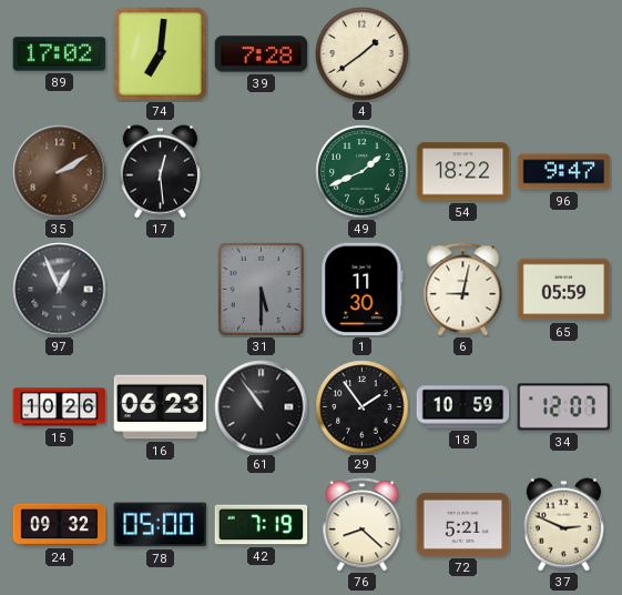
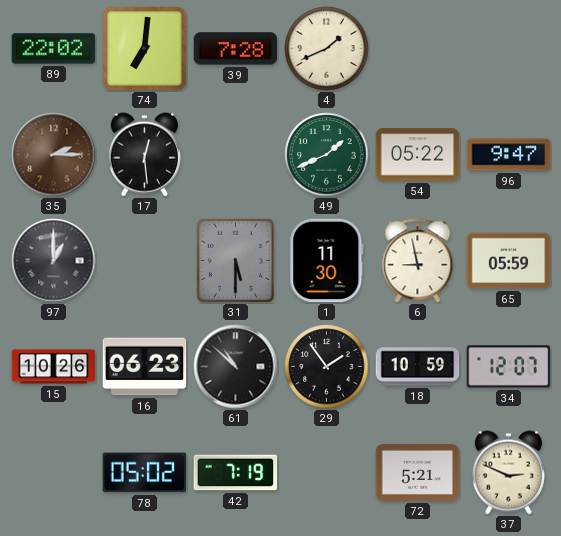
89: 17:02 -> 22:02
4: 1:39 -> 1:41
35: 2:10 -> 2:15
54: 18:22 -> 05:22
97: 12:56 -> 1:00
6: 9:02 -> 8:58
61: 10:54 -> 10:52
24: 09:32 -> none
78: 05:00 -> 05:02
76: 8:22 -> none
